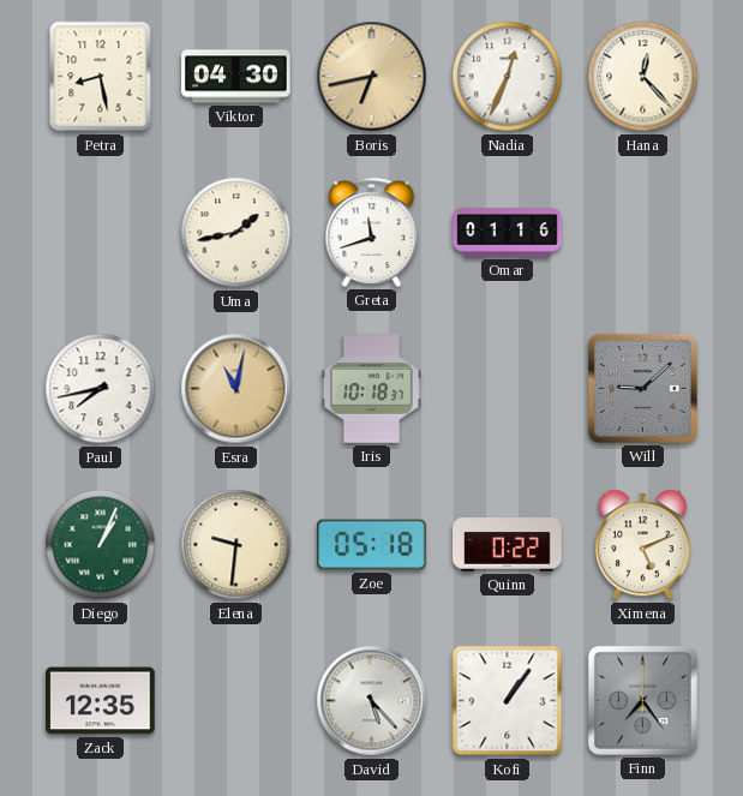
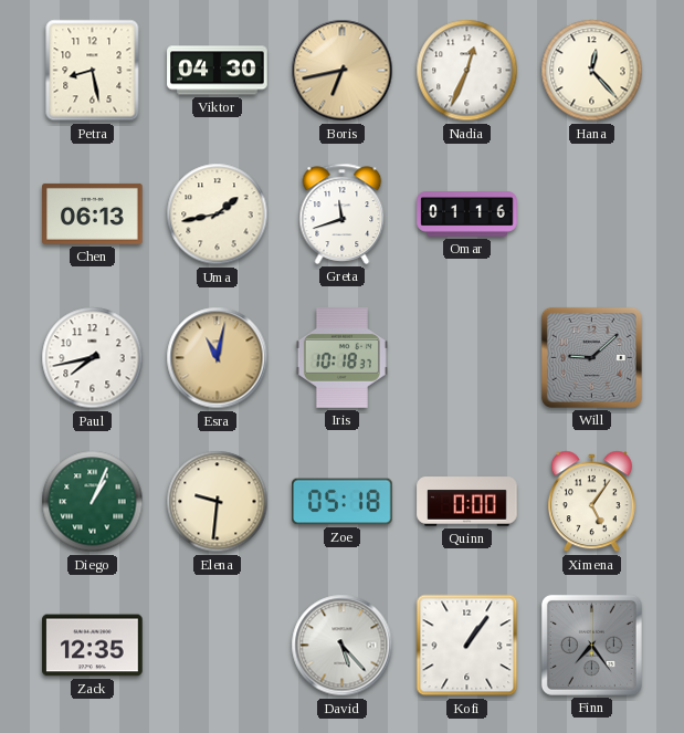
Chen: none -> 06:13
Quinn: 0:22 -> 0:00
Ximena: 5:11 -> 5:06
